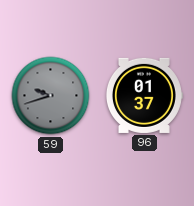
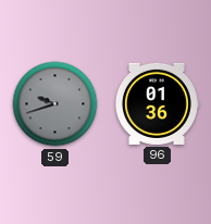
96: 01:37 -> 01:36
